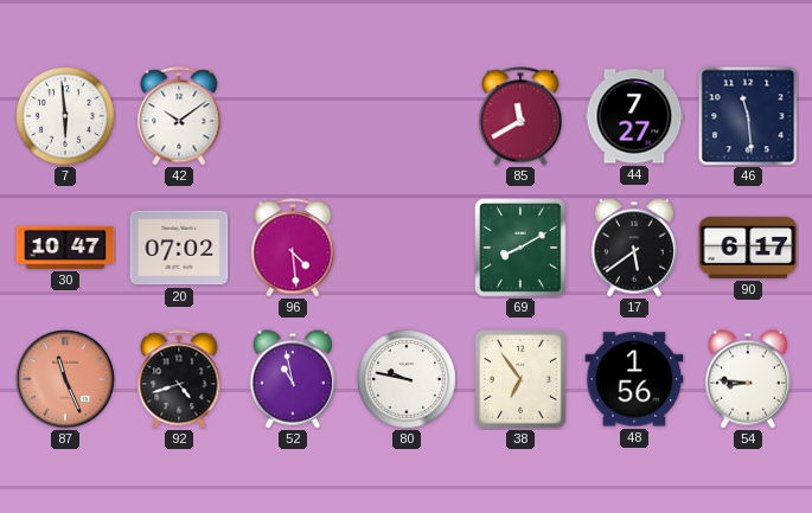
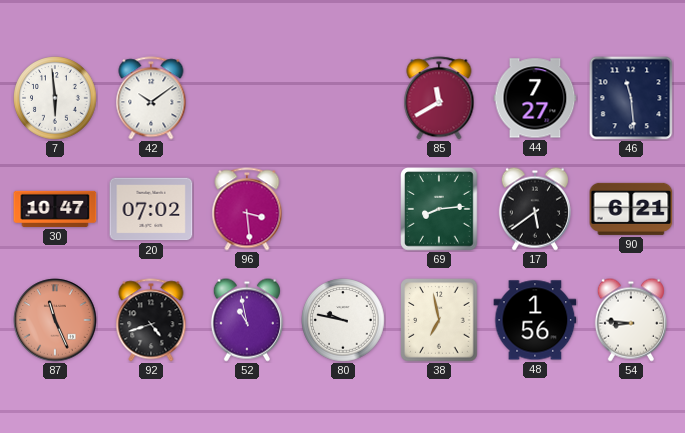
96: 4:29 -> 3:29
69: 8:10 -> 8:14
90: 6:17 -> 6:21
38: 6:54 -> 6:58
